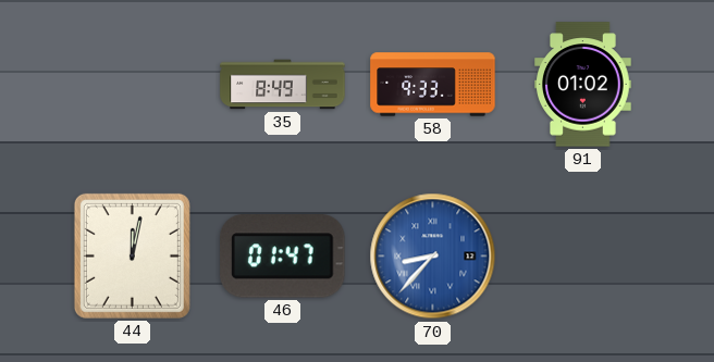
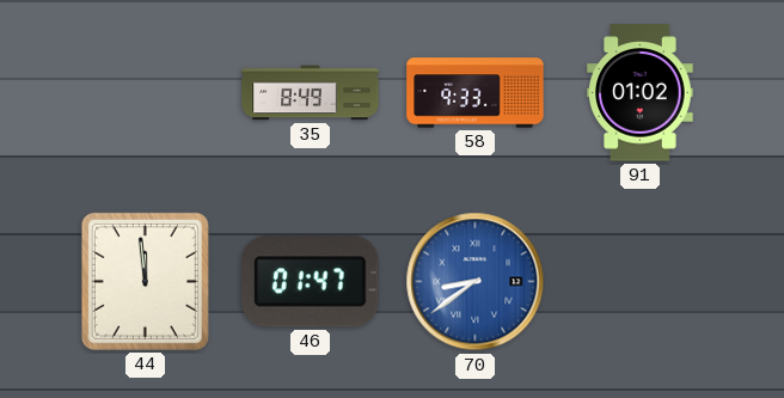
44: 12:02 -> 11:59
70: 8:37 -> 8:39
